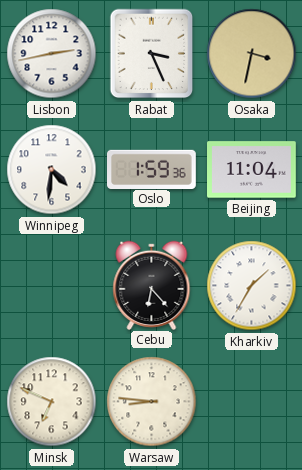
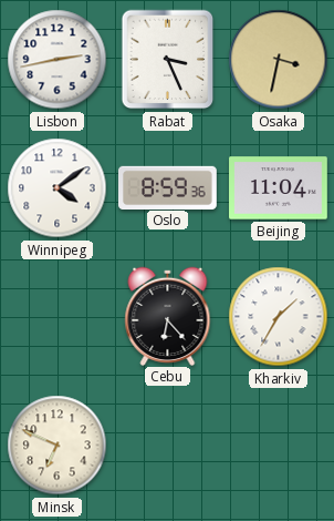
Winnipeg: 4:31 -> 4:09
Oslo: 1:59 -> 8:59
Warsaw: 8:46 -> none
